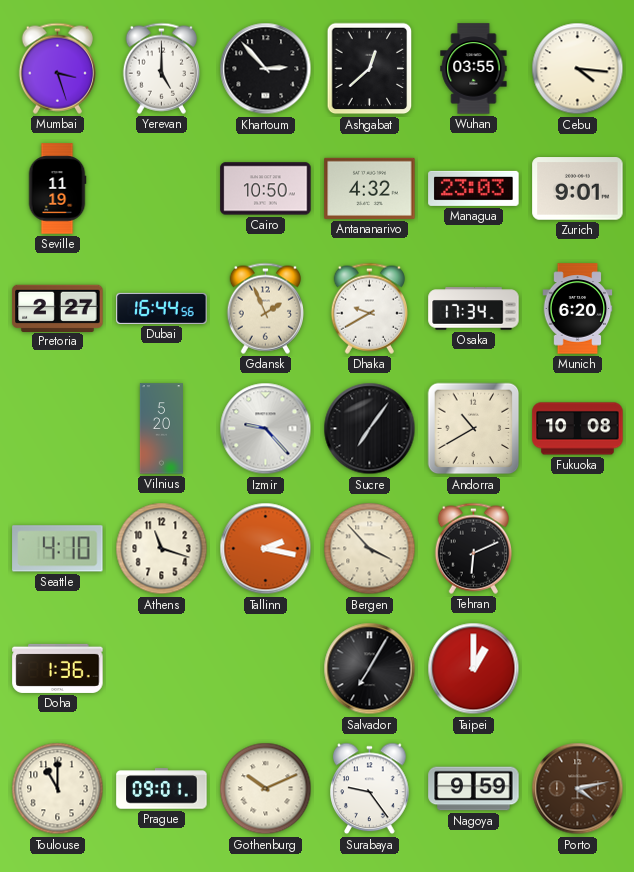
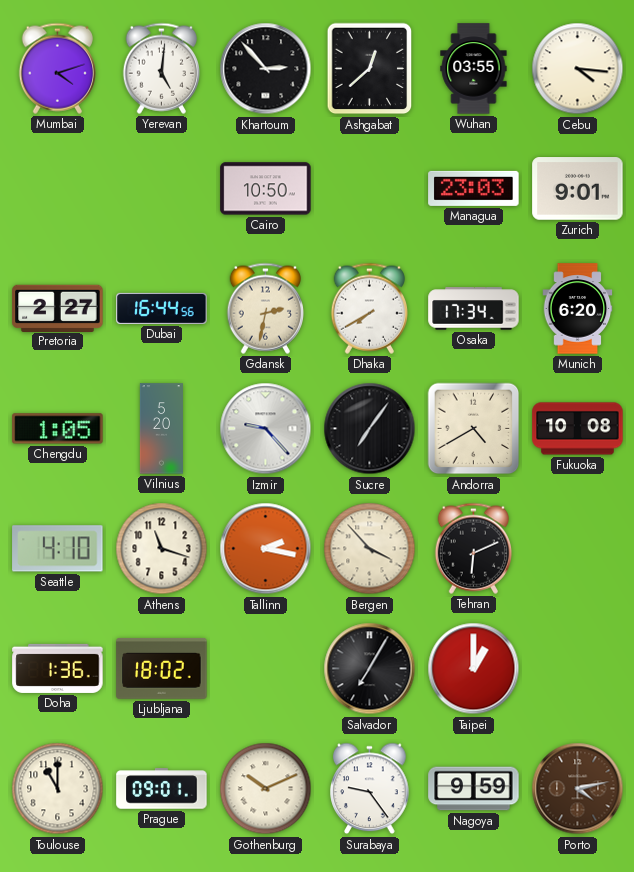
Mumbai: 3:27 -> 4:12
Yerevan: 5:00 -> 5:01
Seville: 11:19 -> none
Antananarivo: 4:32 -> none
Gdansk: 1:56 -> 2:32
Dhaka: 9:40 -> 7:40
Chengdu: none -> 1:05
Andorra: 10:40 -> 4:40
Ljubljana: none -> 18:02
